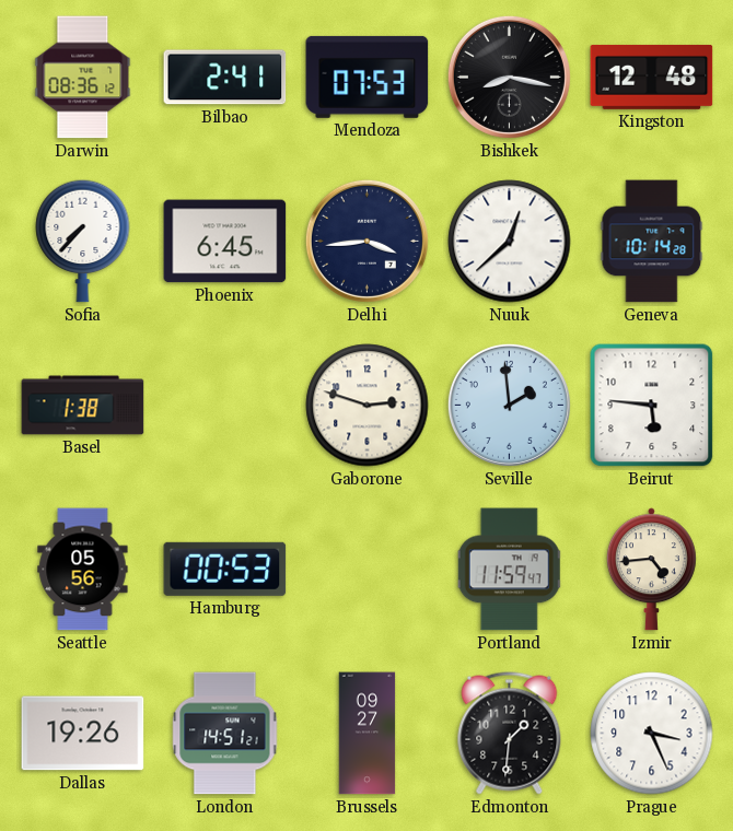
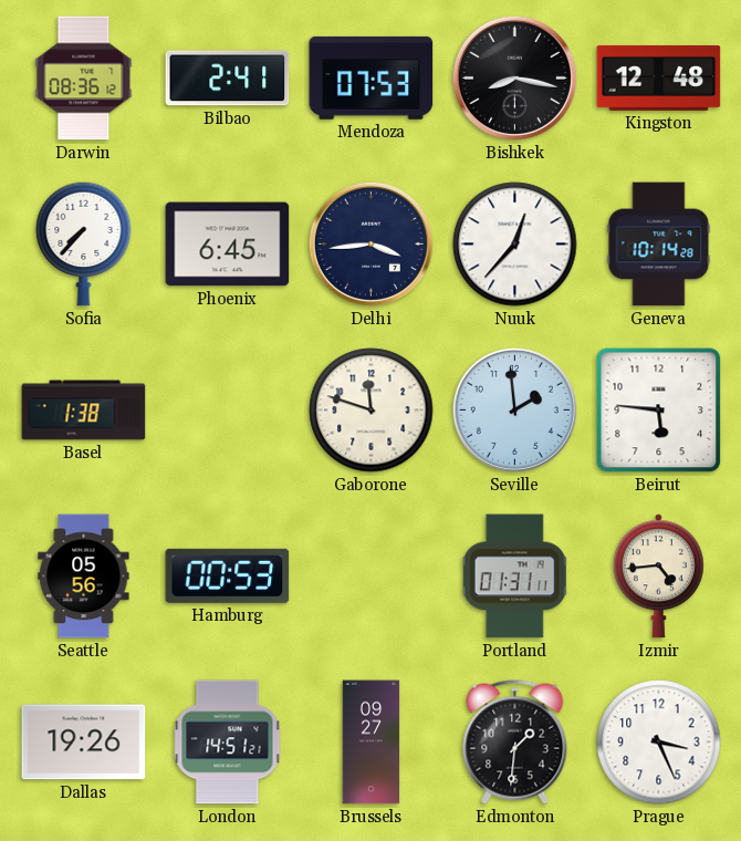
Nuuk: 12:38 -> 12:37
Gaborone: 2:48 -> 11:48
Portland: 11:59 -> 01:31
